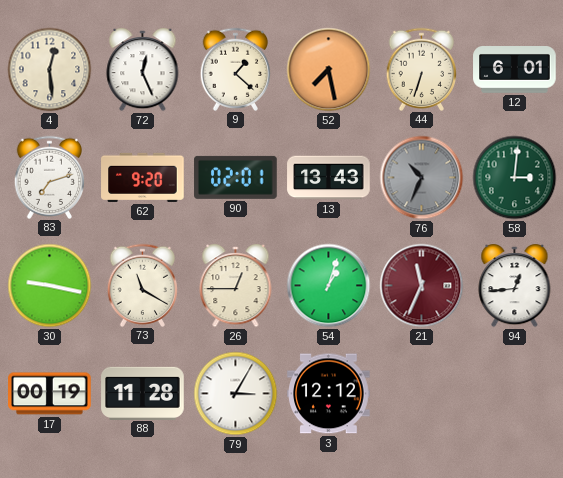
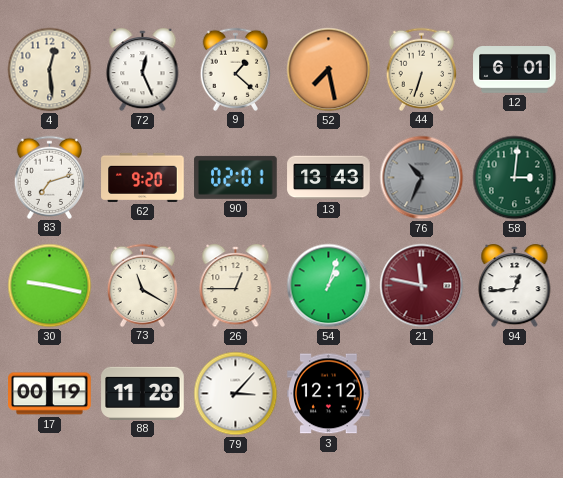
21: 11:34 -> 11:47
79: 3:05 -> 3:07
